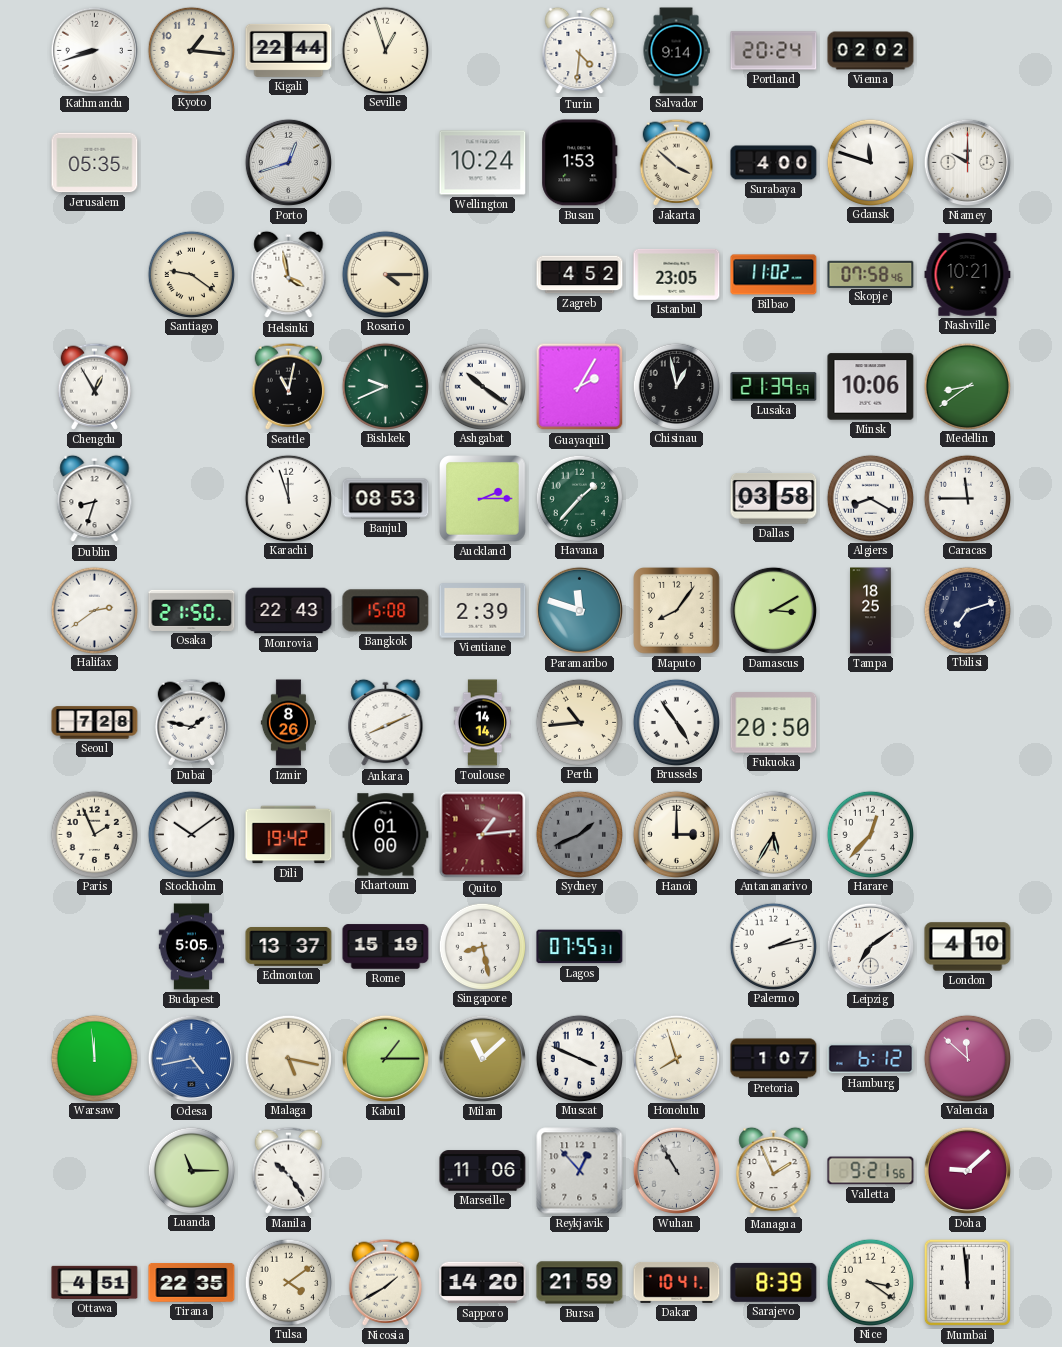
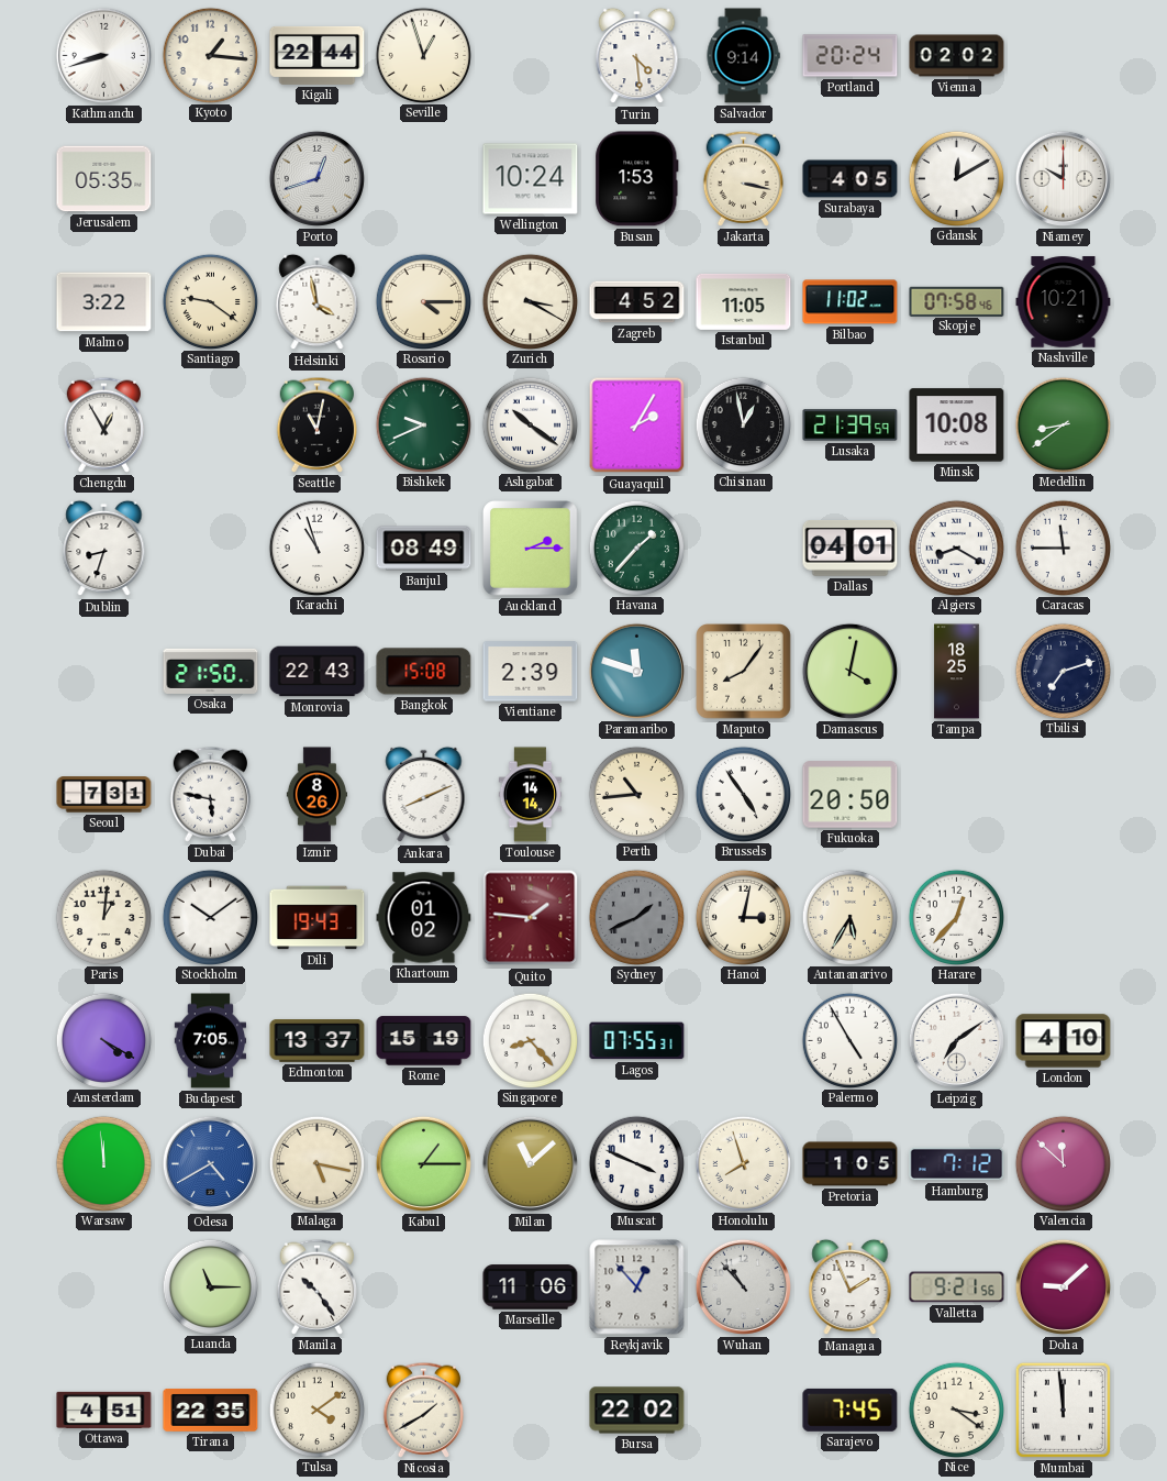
Turin: 4:31 -> 4:29
Jakarta: 3:52 -> 3:17
Surabaya: 4:00 -> 4:05
Gdansk: 11:48 -> 12:10
Malmo: none -> 3:22
Zurich: none -> 3:20
Istanbul: 23:05 -> 11:05
Minsk: 10:06 -> 10:08
Karachi: 11:57 -> 10:57
Banjul: 08:53 -> 08:49
Dallas: 03:58 -> 04:01
Halifax: 2:39 -> none
Damascus: 3:10 -> 4:02
Seoul: 7:28 -> 7:31
Dubai: 1:47 -> 5:47
Paris: 1:56 -> 1:01
Dili: 19:42 -> 19:43
Khartoum: 01:00 -> 01:02
Quito: 1:14 -> 1:46
Hanoi: 3:00 -> 3:02
Amsterdam: none -> 4:20
Budapest: 5:05 -> 7:05
Singapore: 8:28 -> 8:23
Palermo: 2:13 -> 4:55
Odesa: 4:43 -> 4:40
Pretoria: 1:07 -> 1:05
Hamburg: 6:12 -> 7:12
Wuhan: 10:55 -> 10:53
Sapporo: 14:20 -> none
Bursa: 21:59 -> 22:02
Dakar: 10:41 -> none
Sarajevo: 8:39 -> 7:45
